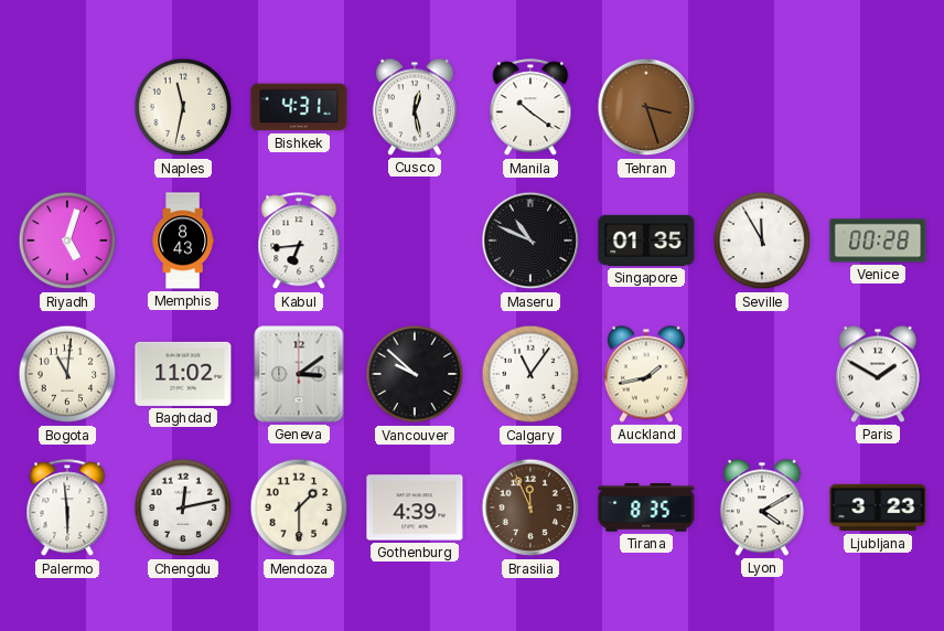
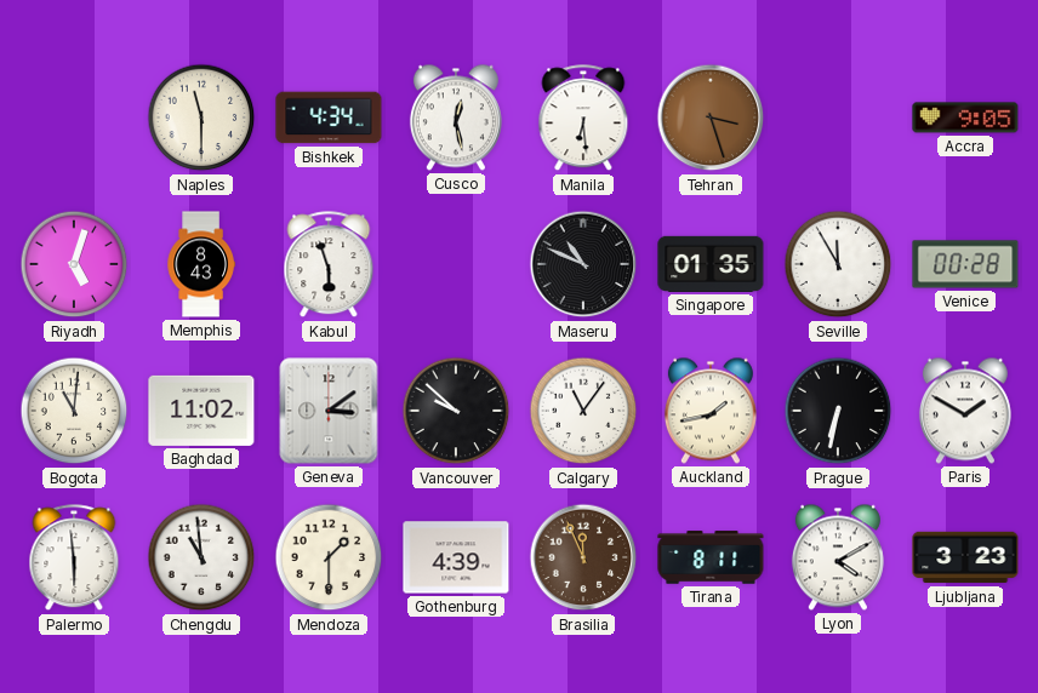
Naples: 11:32 -> 11:30
Bishkek: 4:31 -> 4:34
Manila: 10:21 -> 6:29
Accra: none -> 9:05
Kabul: 6:44 -> 5:57
Prague: none -> 6:32
Chengdu: 12:13 -> 10:59
Tirana: 8:35 -> 8:11
